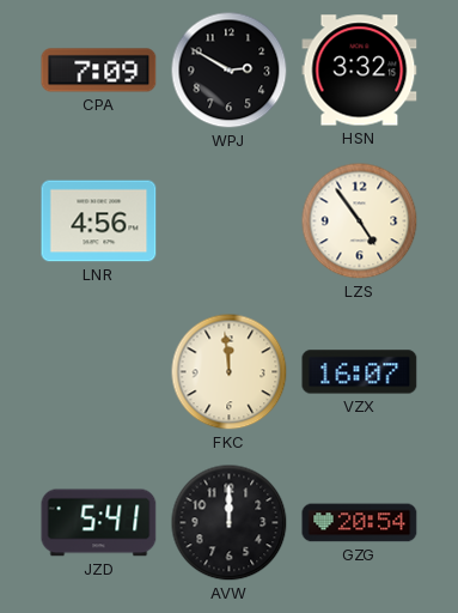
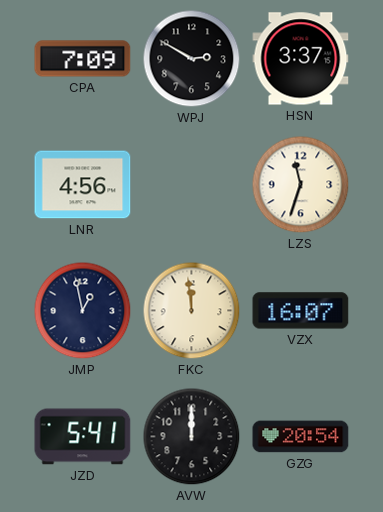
HSN: 3:32 -> 3:37
LZS: 4:54 -> 11:33
JMP: none -> 12:58
